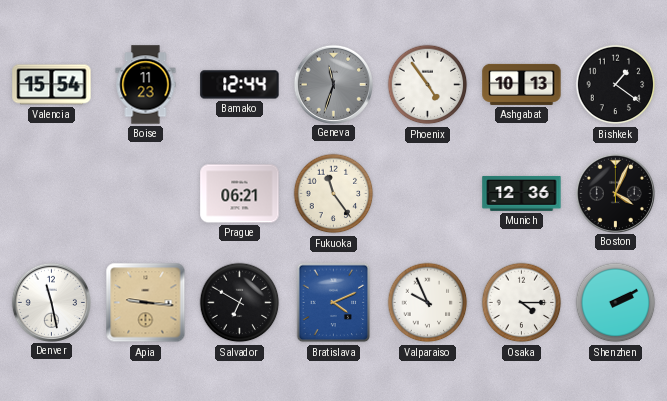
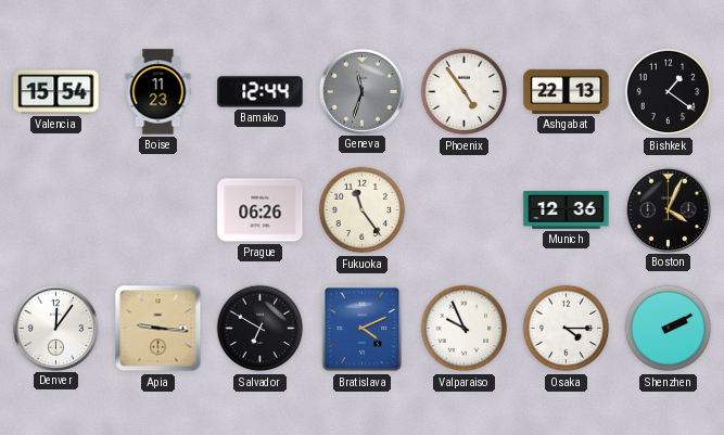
Ashgabat: 10:13 -> 22:13
Prague: 06:21 -> 06:26
Denver: 11:28 -> 12:06
